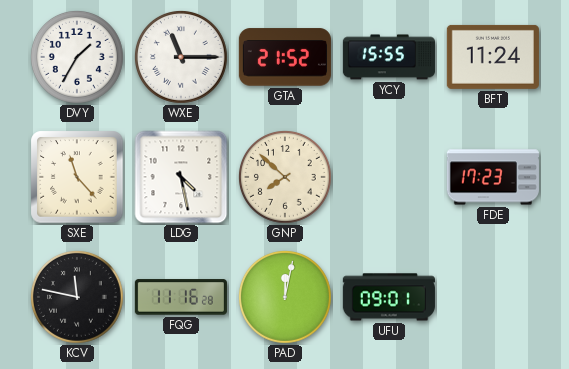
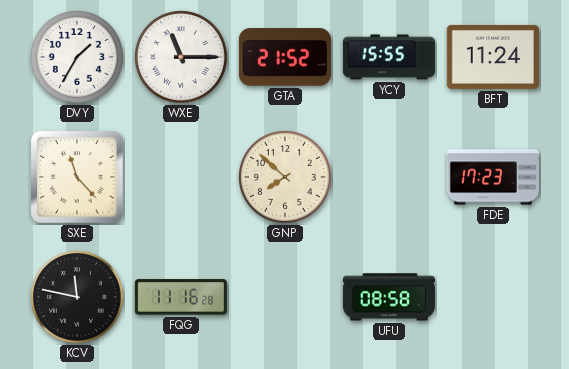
LDG: 4:28 -> none
PAD: 12:02 -> none
UFU: 09:01 -> 08:58
